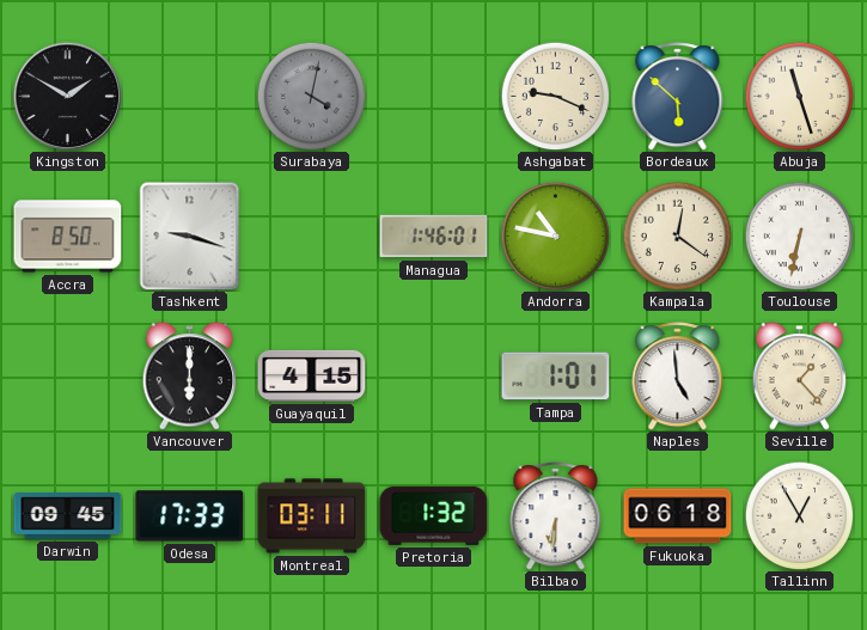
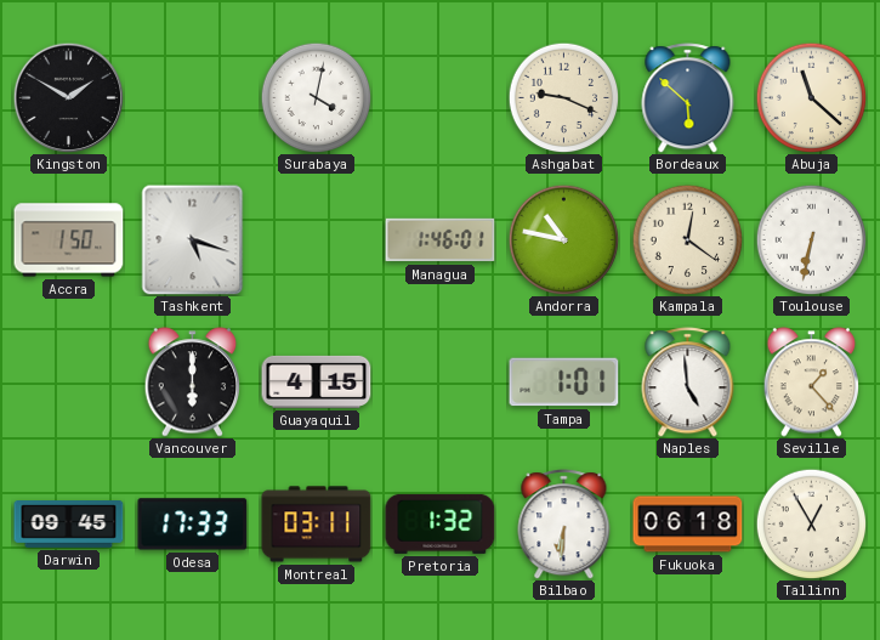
Surabaya dial: grey -> white
Abuja: 11:27 -> 11:22
Accra: 8:50 -> 1:50
Tashkent: 9:18 -> 5:18
